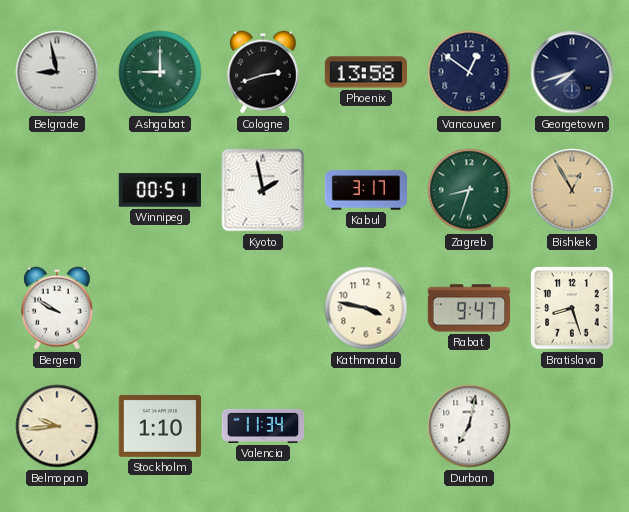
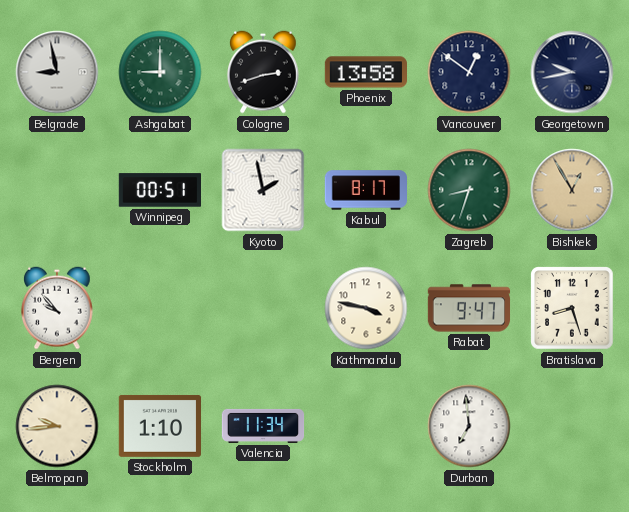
Georgetown: 7:42 -> 9:43
Kabul: 3:17 -> 8:17
Bergen: 9:50 -> 9:53
Durban: 7:02 -> 6:59
